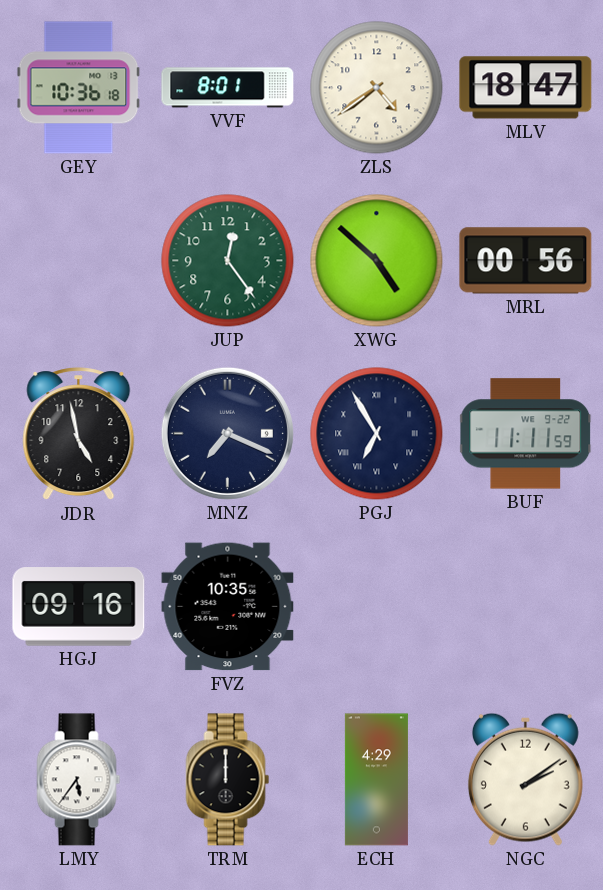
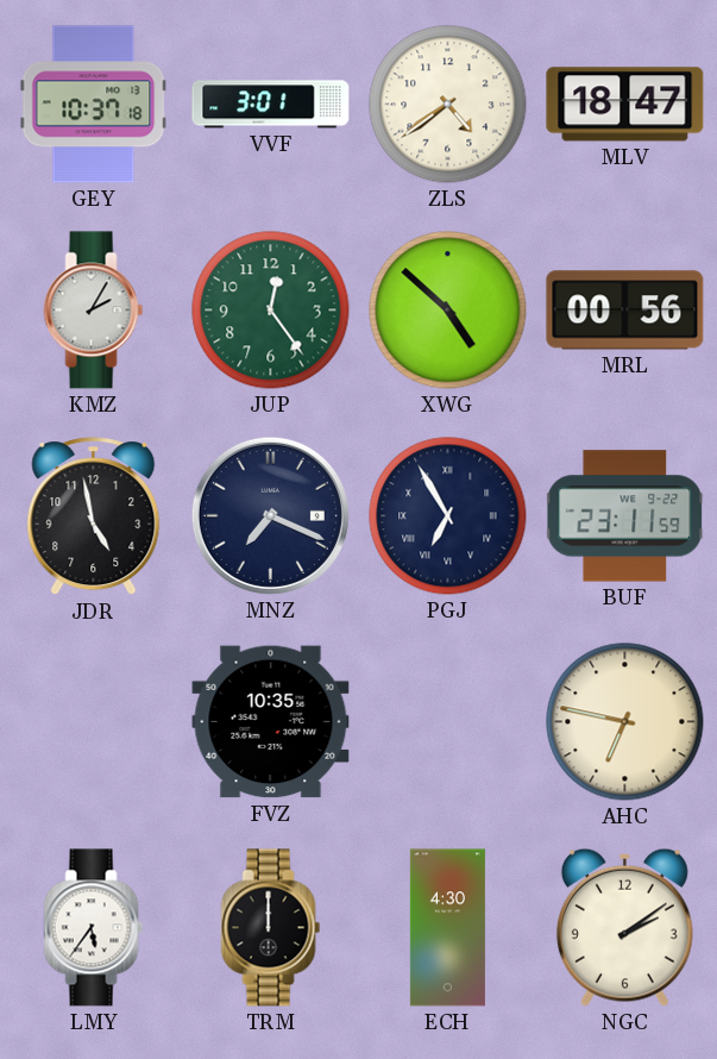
GEY: 10:36 -> 10:37
VVF: 8:01 -> 3:01
KMZ: none -> 2:05
BUF: 11:11 -> 23:11
HGJ: 09:16 -> none
AHC: none -> 6:47
ECH: 4:29 -> 4:30
